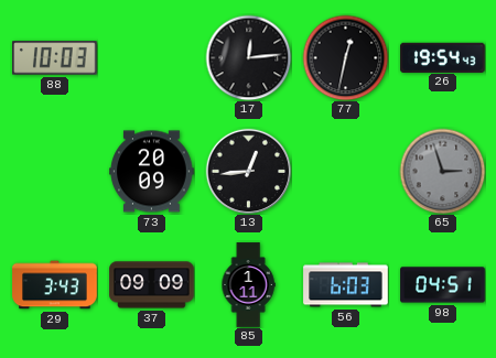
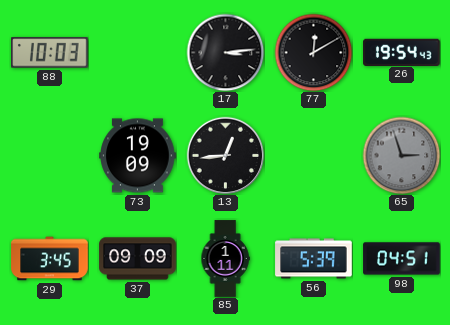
17: 12:14 -> 3:14
77: 12:32 -> 12:10
73: 20:09 -> 19:09
29: 3:43 -> 3:45
56: 6:03 -> 5:39
